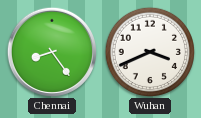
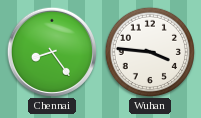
Wuhan: 3:41 -> 3:46
